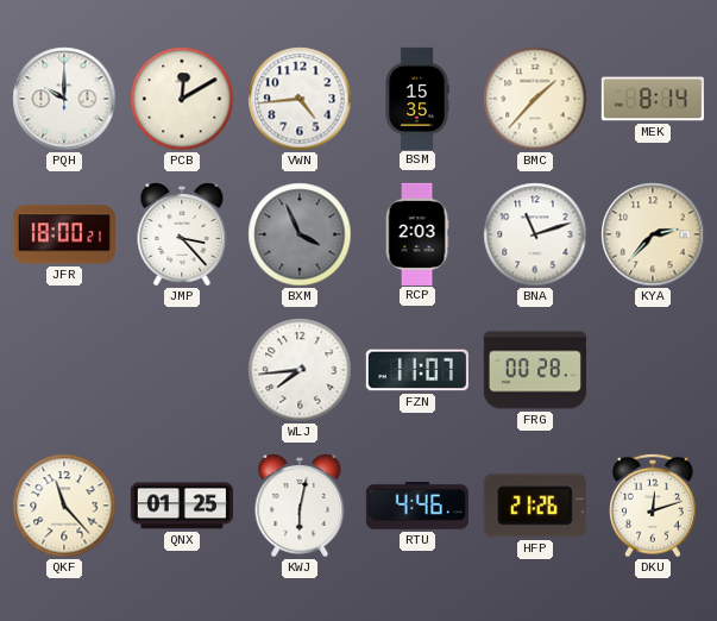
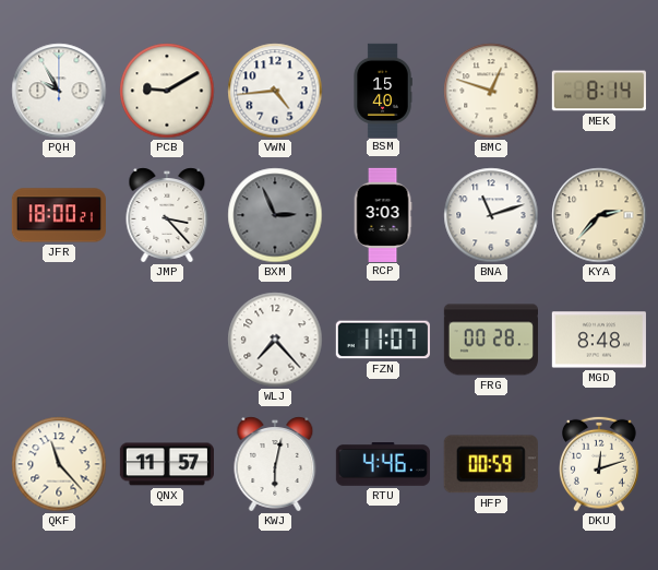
PQH: 10:00 -> 9:55
PCB: 12:10 -> 9:10
BSM: 15:35 -> 15:40
BMC: 1:37 -> 12:48
BXM: 3:56 -> 2:56
RCP: 2:03 -> 3:03
WLJ: 7:44 -> 7:23
MGD: none -> 8:48
QNX: 01:25 -> 11:57
HFP: 21:26 -> 00:59
